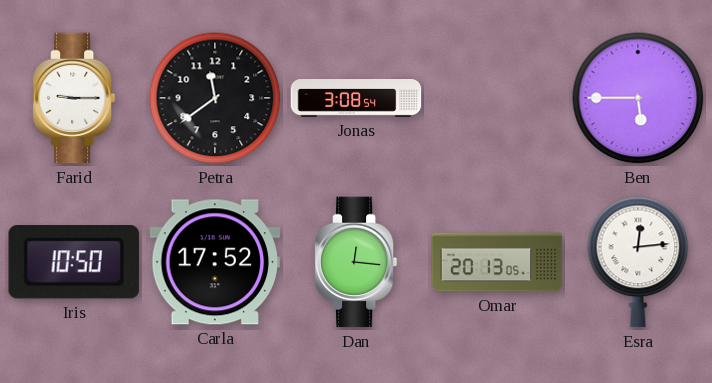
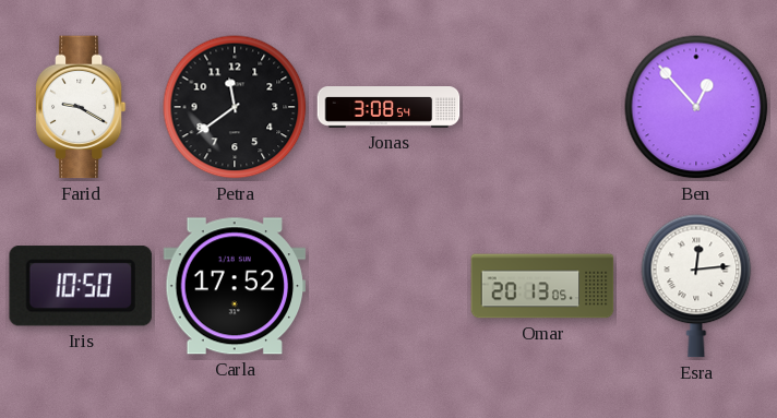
Farid: 9:15 -> 9:20
Ben: 5:45 -> 12:53
Dan: 12:16 -> none
